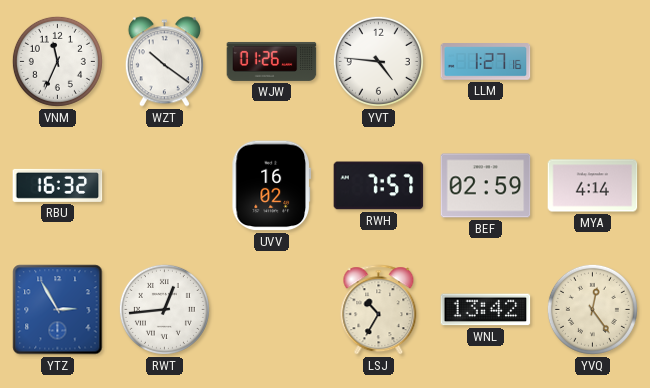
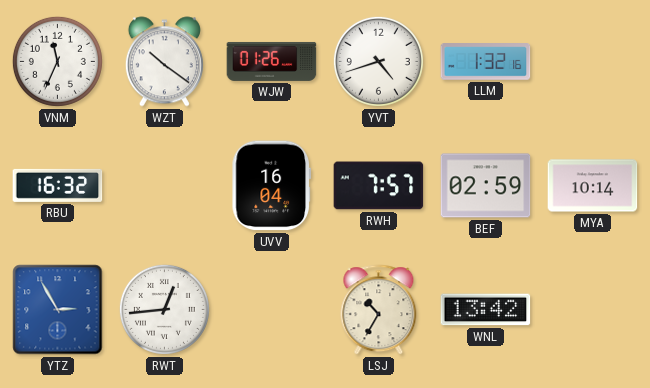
YVT: 4:46 -> 4:42
LLM: 1:27 -> 1:32
UVV: 16:02 -> 16:04
MYA: 4:14 -> 10:14
YVQ: 12:24 -> none
